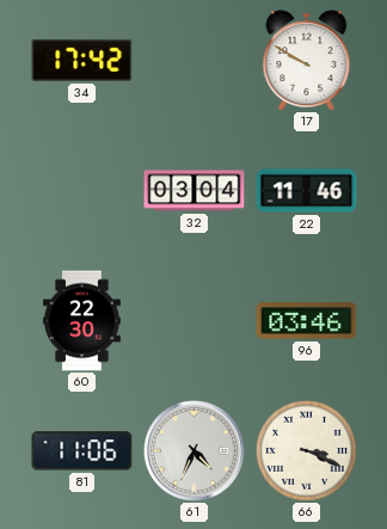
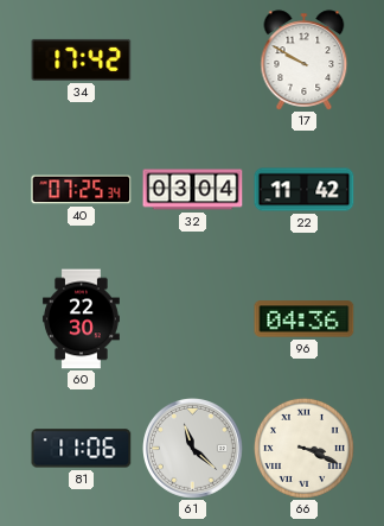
40: none -> 07:25
22: 11:46 -> 11:42
96: 03:46 -> 04:36
61: 4:34 -> 11:22
